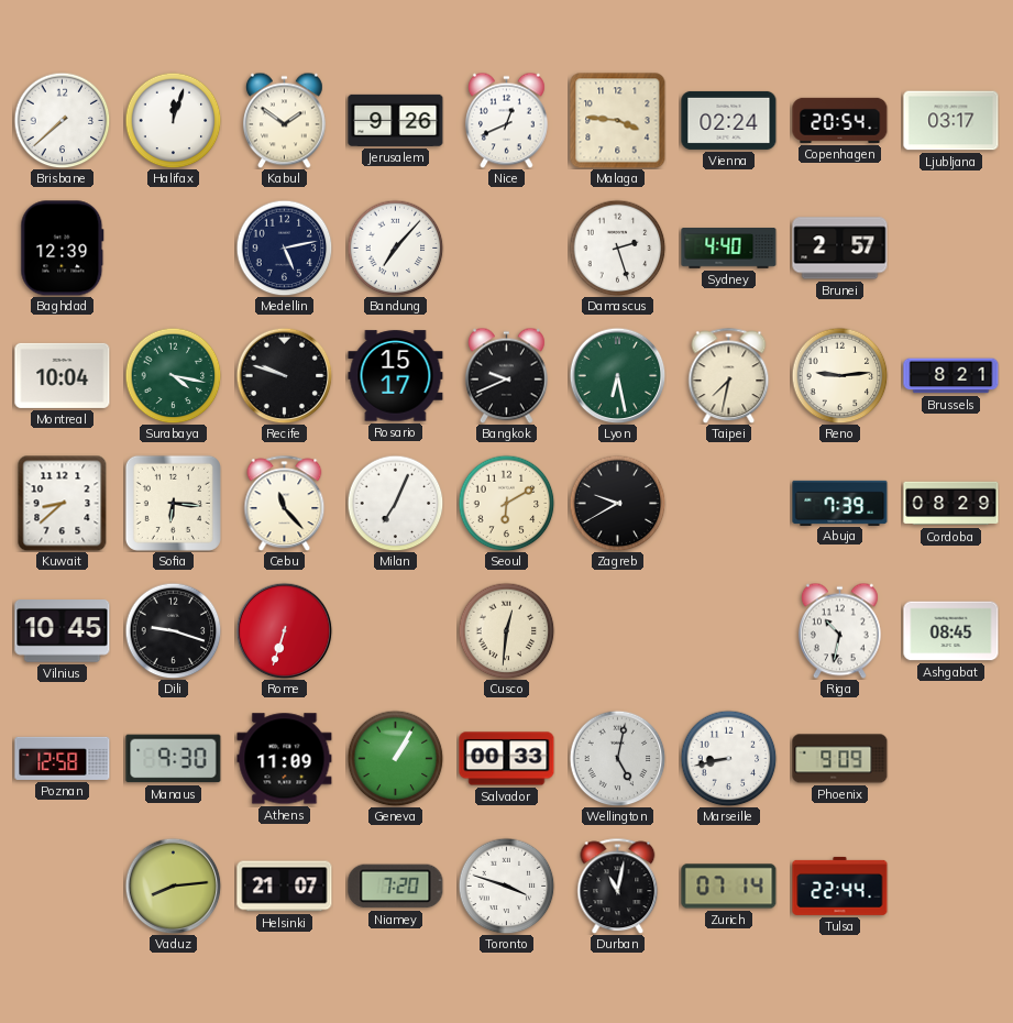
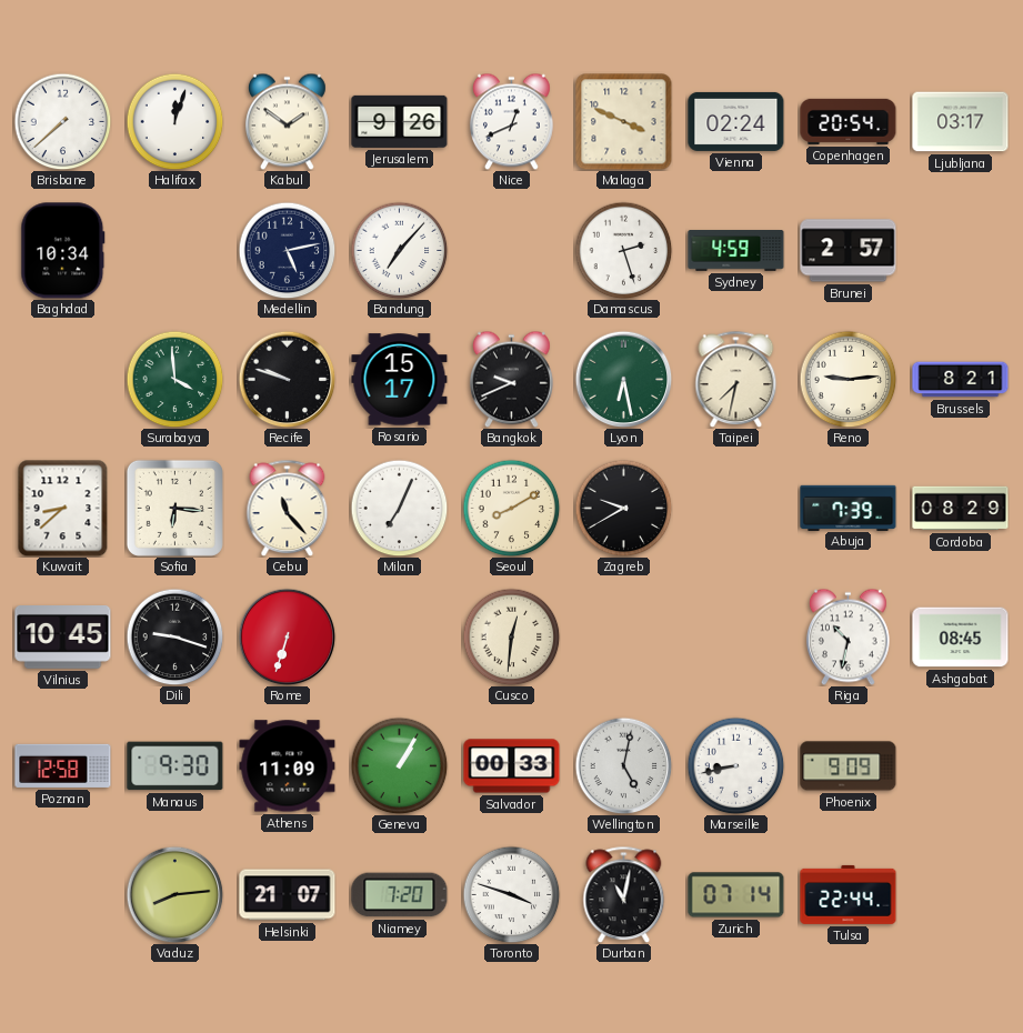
Malaga: 3:46 -> 3:49
Baghdad: 12:39 -> 10:34
Sydney: 4:40 -> 4:59
Montreal: 10:04 -> none
Surabaya: 4:17 -> 3:59
Seoul: 6:10 -> 8:10
